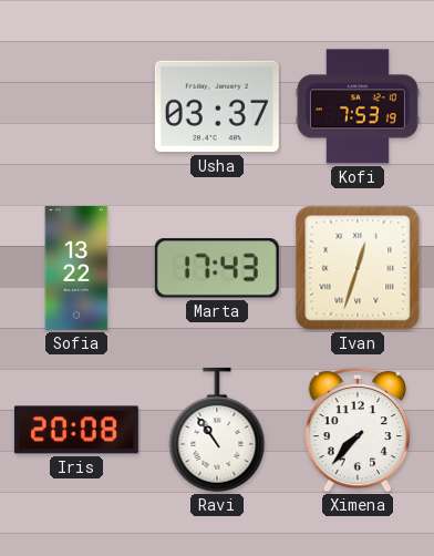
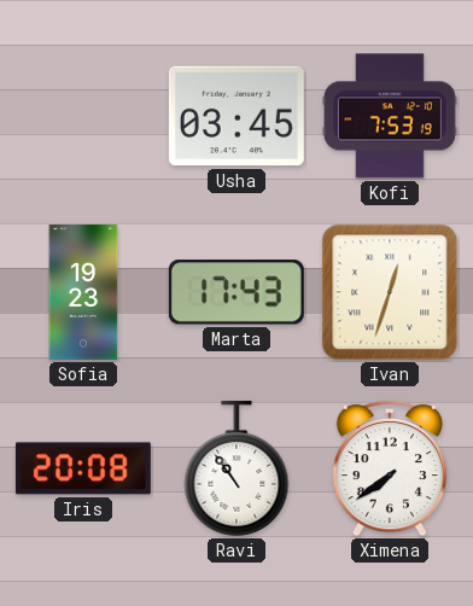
Usha: 03:37 -> 03:45
Sofia: 13:22 -> 19:23
Ximena: 7:37 -> 7:39
